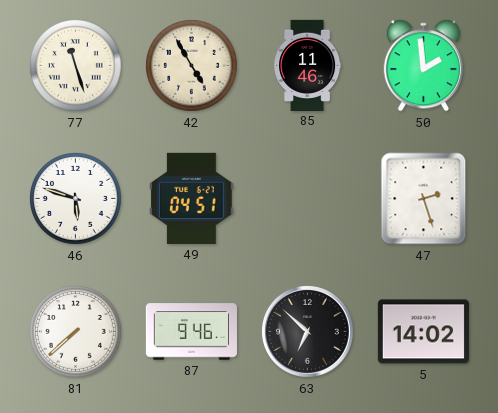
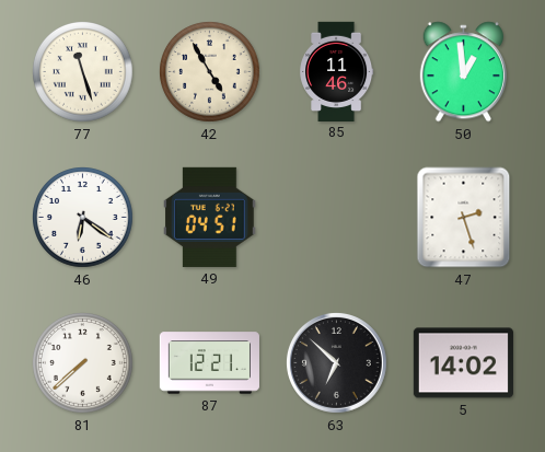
50: 1:59 -> 12:59
46: 5:48 -> 6:21
87: 9:46 -> 12:21
